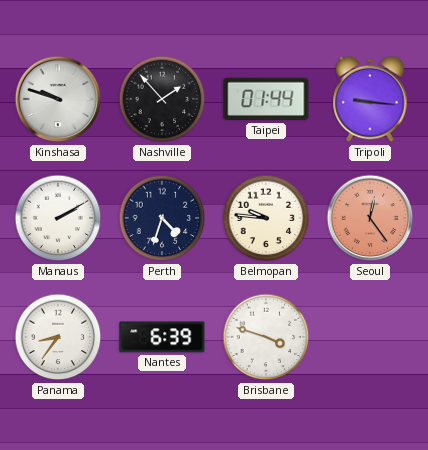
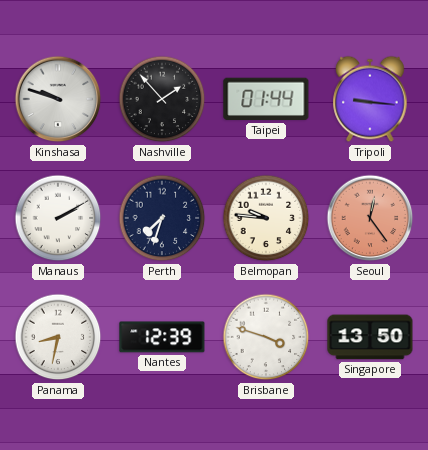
Perth: 4:33 -> 7:33
Panama: 8:36 -> 8:32
Nantes: 6:39 -> 12:39
Singapore: none -> 13:50
